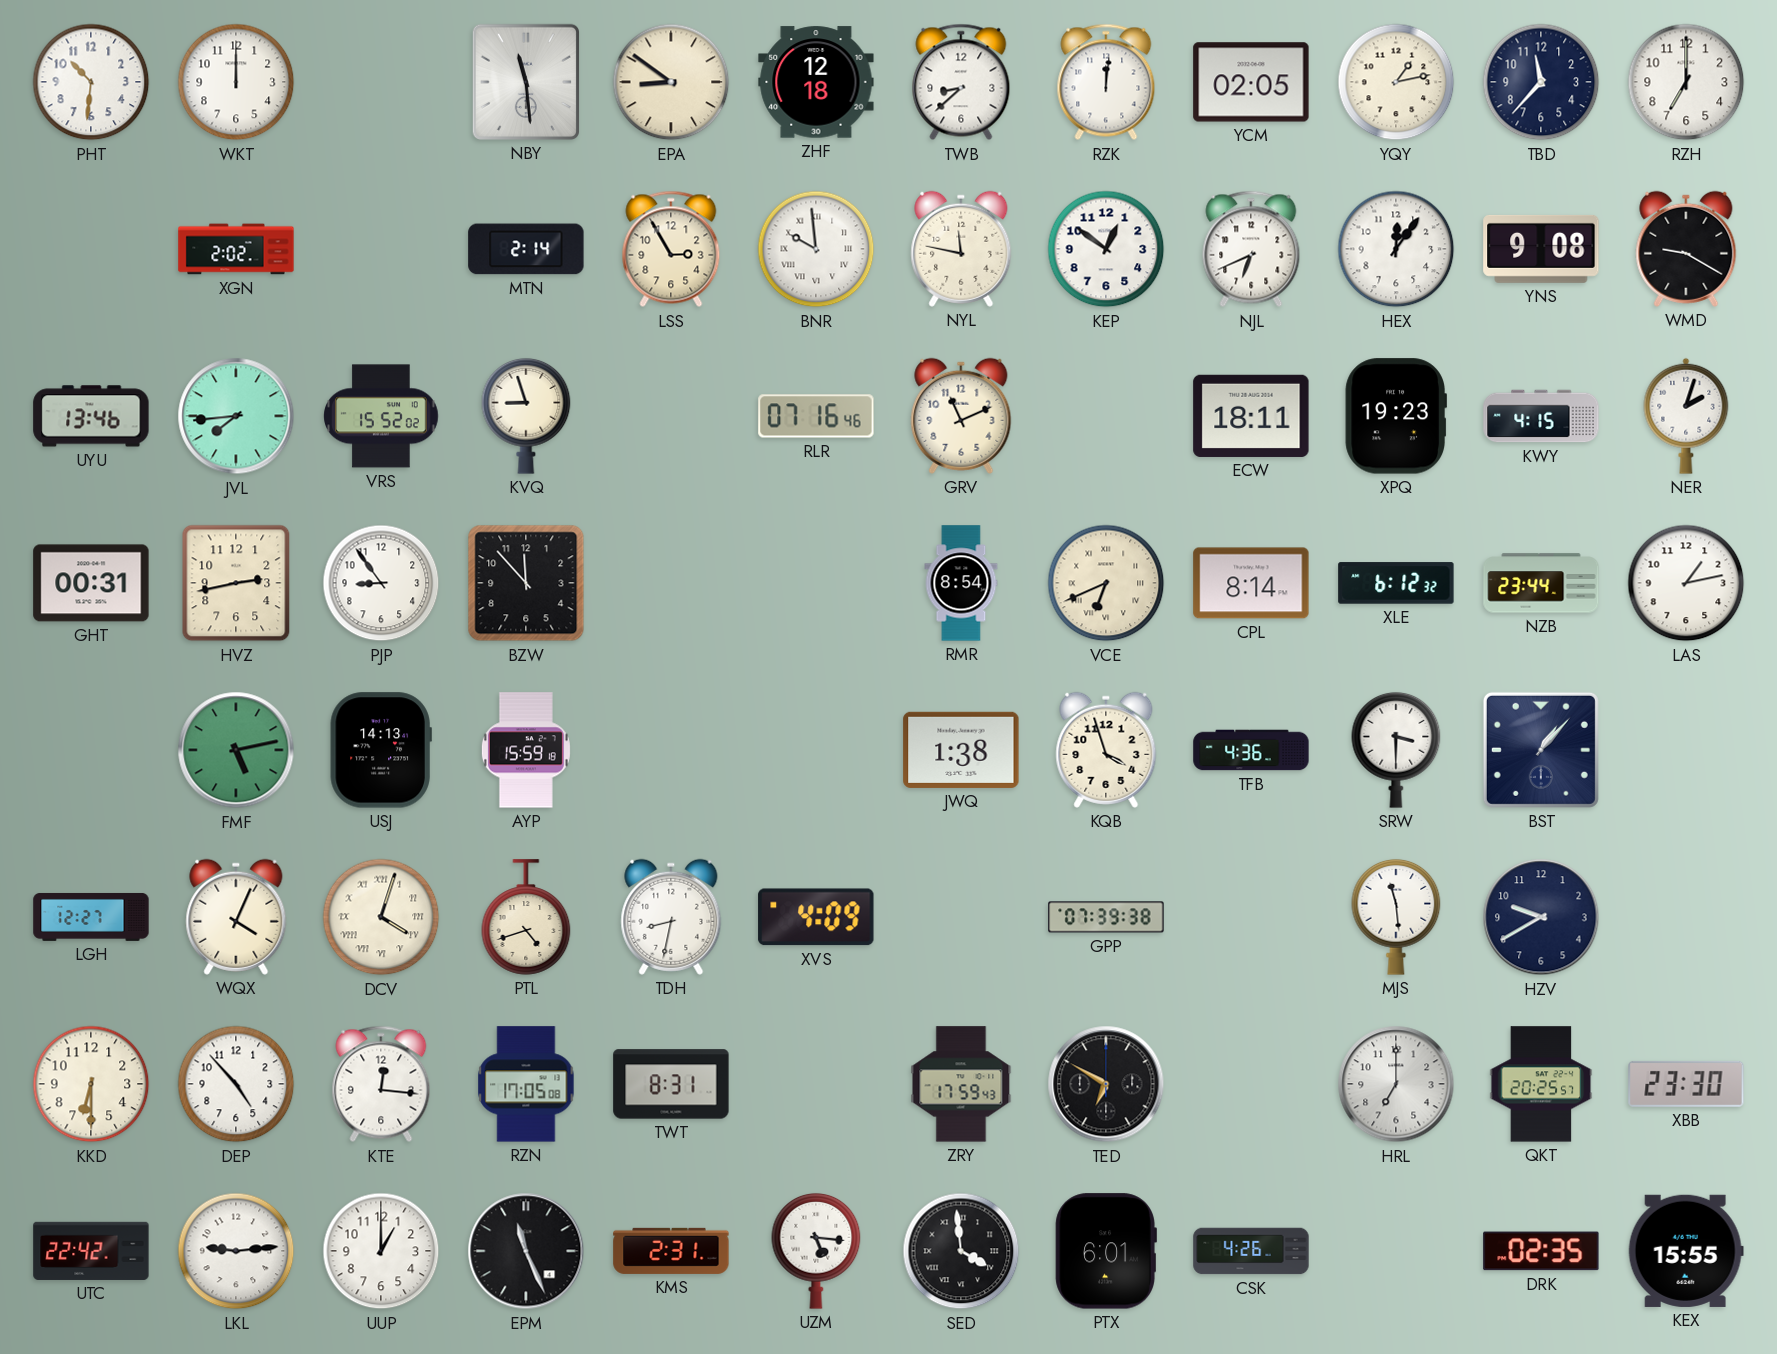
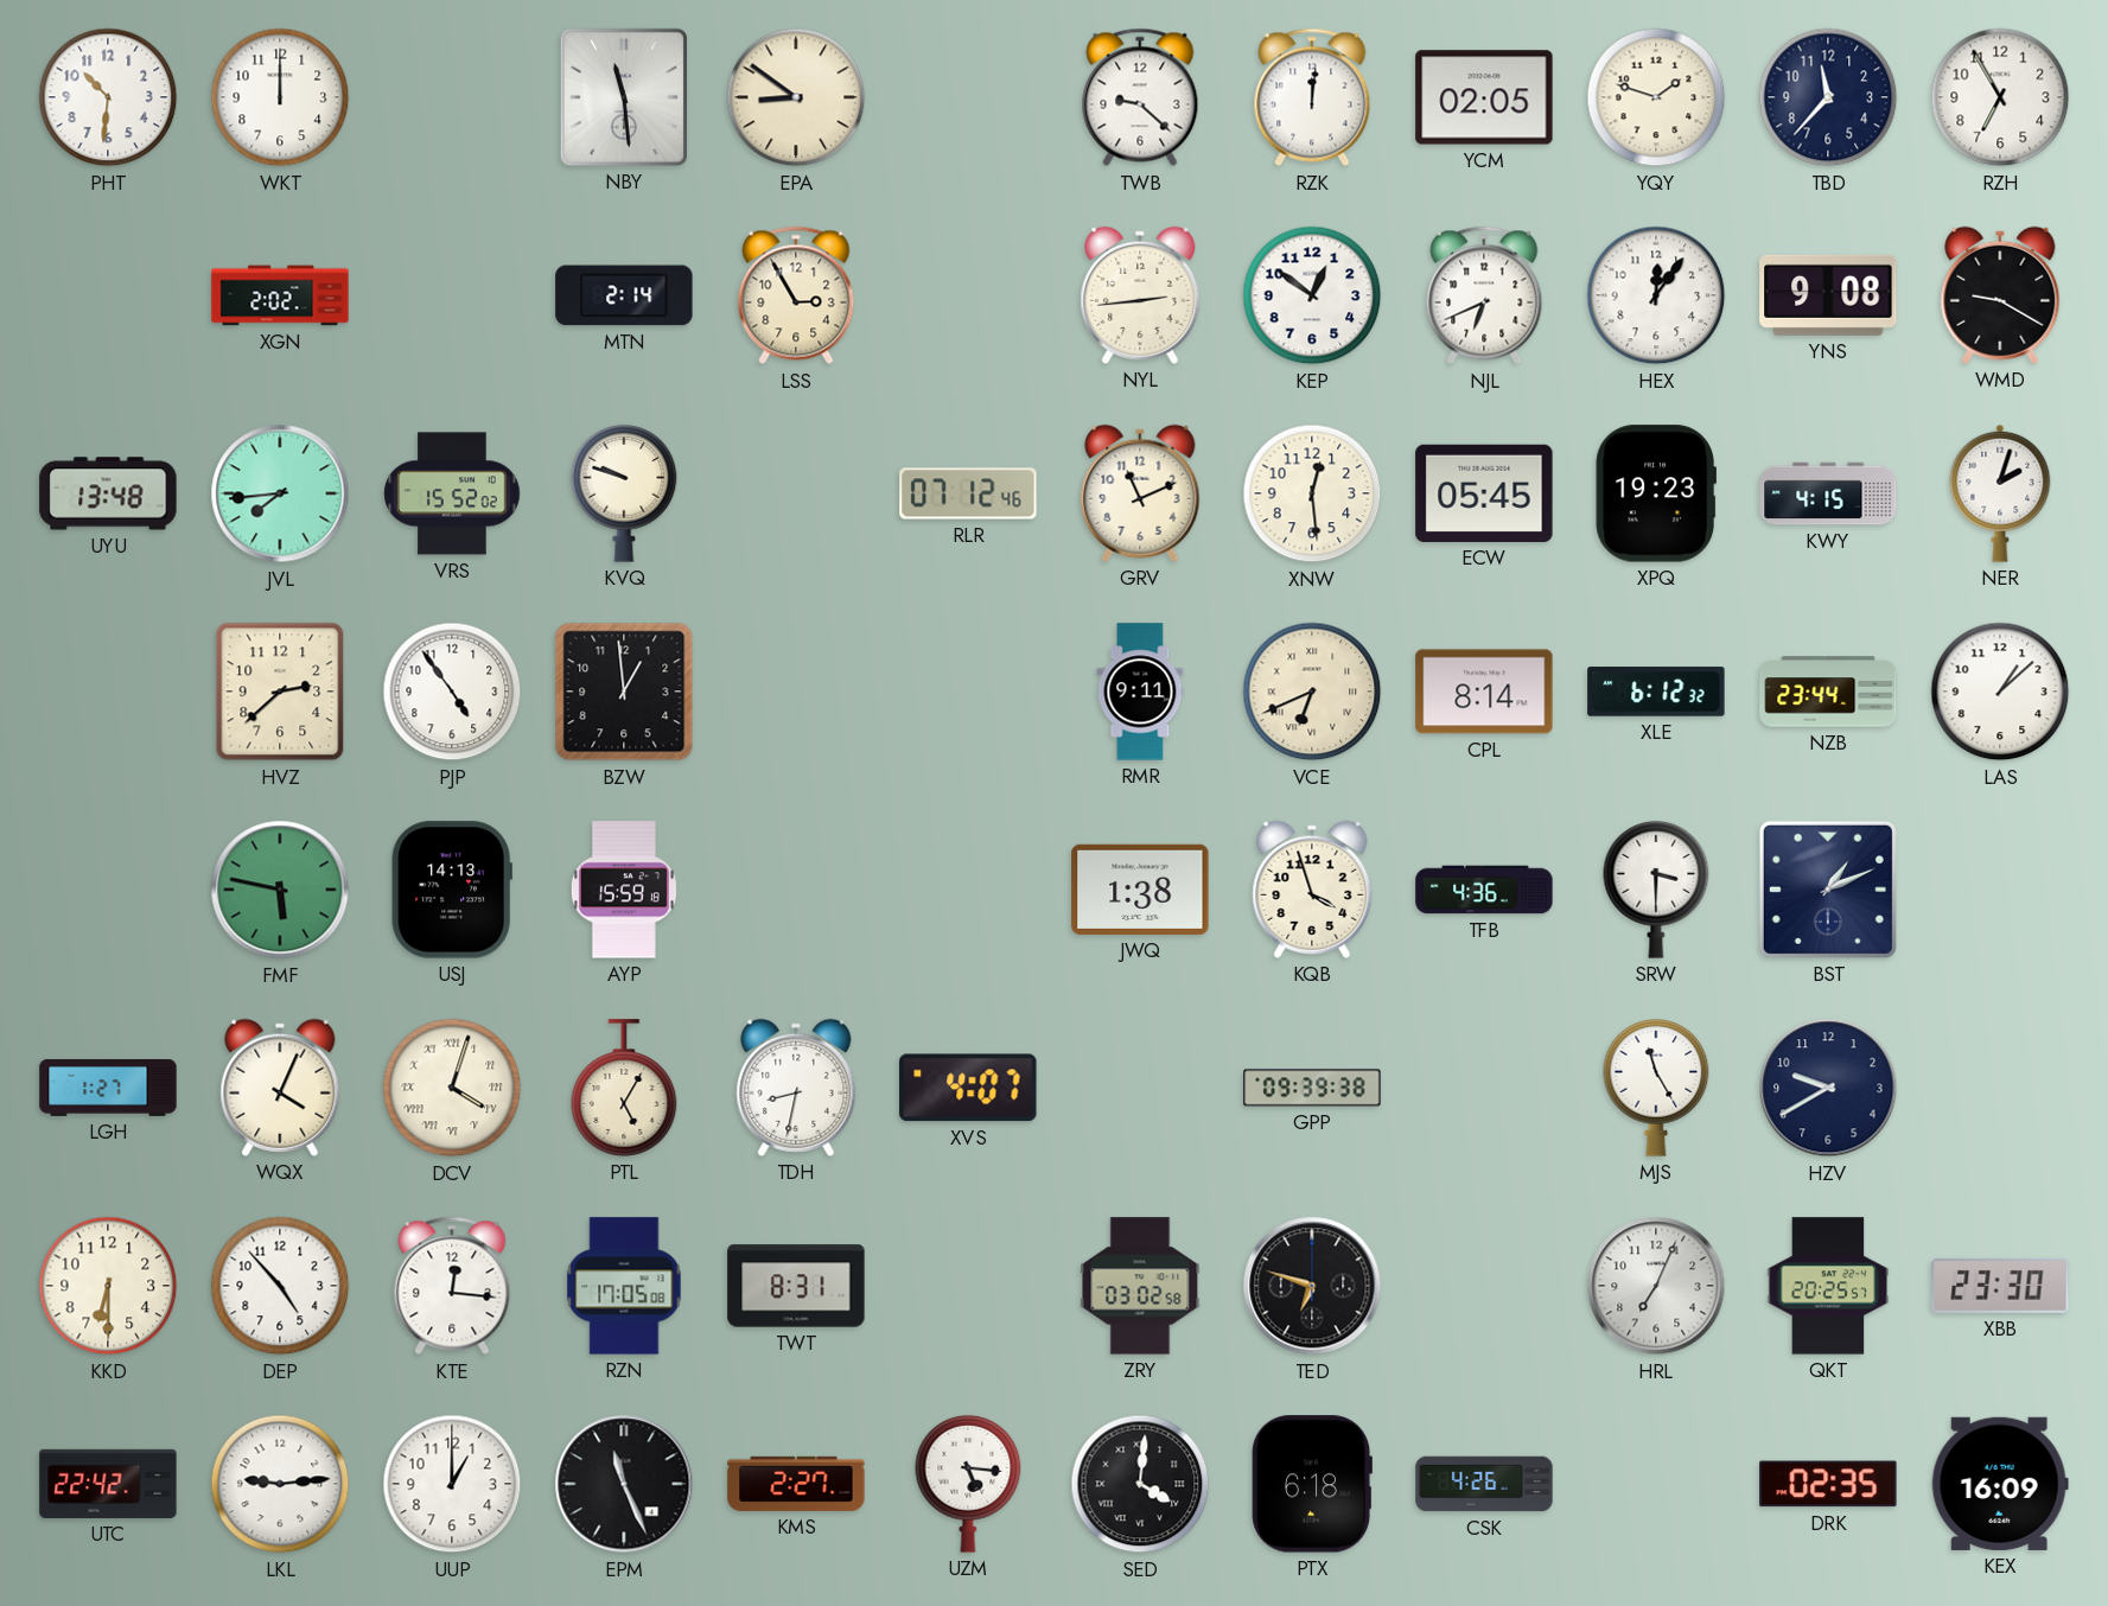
ZHF: 12:18 -> none
TWB: 8:38 -> 9:22
YQY: 1:13 -> 1:48
RZH: 7:00 -> 6:55
BNR: 9:59 -> none
NYL: 11:47 -> 2:44
UYU: 13:46 -> 13:48
KVQ: 8:57 -> 9:48
RLR: 07:16 -> 07:12
XNW: none -> 12:29
ECW: 18:11 -> 05:45
GHT: 00:31 -> none
HVZ: 2:43 -> 2:38
PJP: 8:54 -> 4:54
BZW: 11:53 -> 12:59
RMR: 8:54 -> 9:11
LAS: 1:13 -> 1:08
FMF: 5:13 -> 5:47
BST: 1:07 -> 1:11
LGH: 12:27 -> 1:27
PTL: 4:42 -> 5:05
XVS: 4:09 -> 4:07
GPP: 07:39 -> 09:39
MJS: 11:29 -> 11:25
ZRY: 17:59 -> 03:02
TED: 6:50 -> 6:48
HRL: 7:00 -> 7:04
KMS: 2:31 -> 2:27
SED: 3:59 -> 4:01
PTX: 6:01 -> 6:18
KEX: 15:55 -> 16:09
